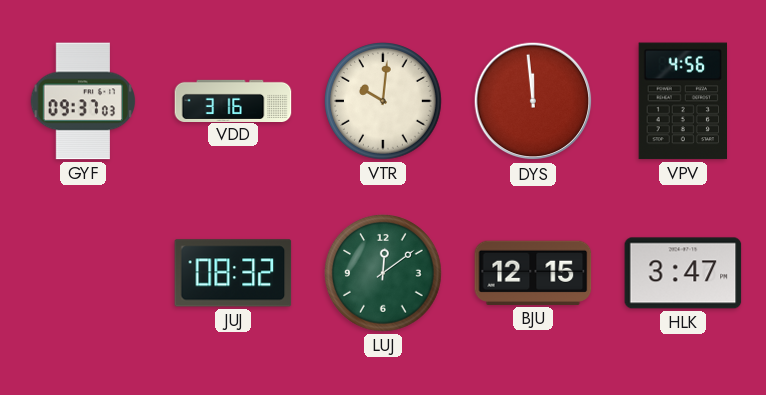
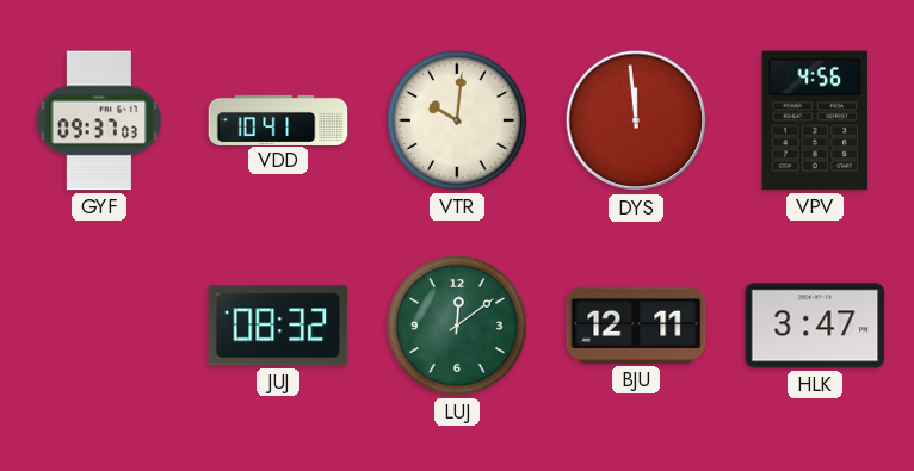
VDD: 3:16 -> 10:41
BJU: 12:15 -> 12:11
